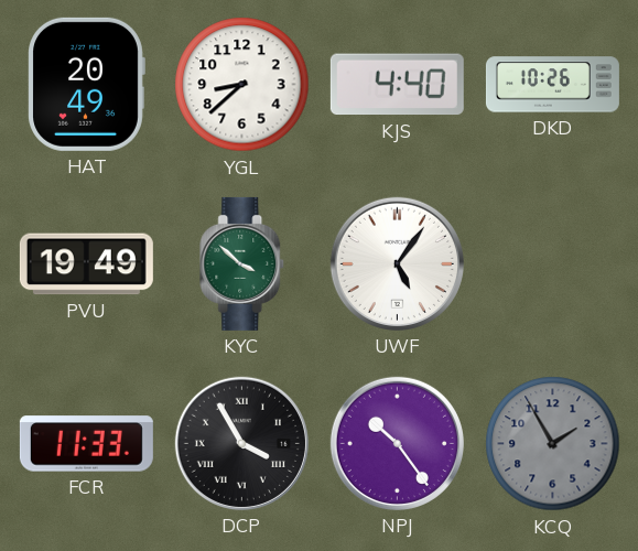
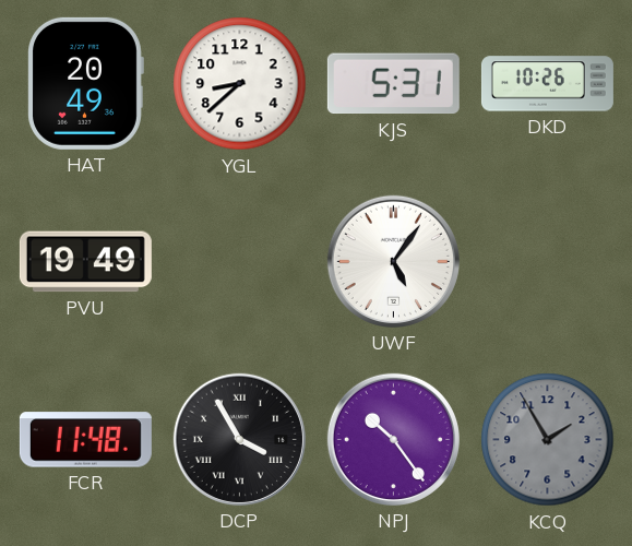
KJS: 4:40 -> 5:31
KYC: 3:52 -> none
FCR: 11:33 -> 11:48
